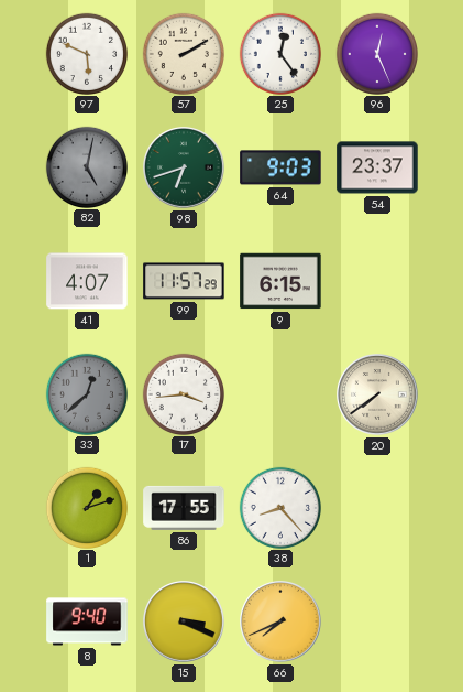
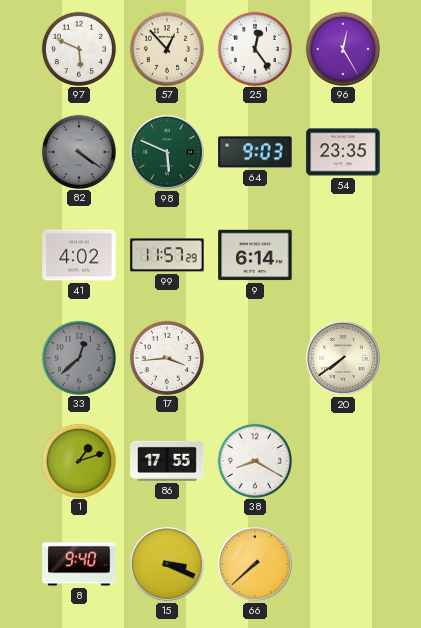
57: 2:10 -> 12:53
96: 12:26 -> 12:25
82: 5:02 -> 4:21
98: 6:42 -> 5:49
54: 23:37 -> 23:35
41: 4:07 -> 4:02
9: 6:15 -> 6:14
38: 8:23 -> 8:20
66: 7:41 -> 7:38
